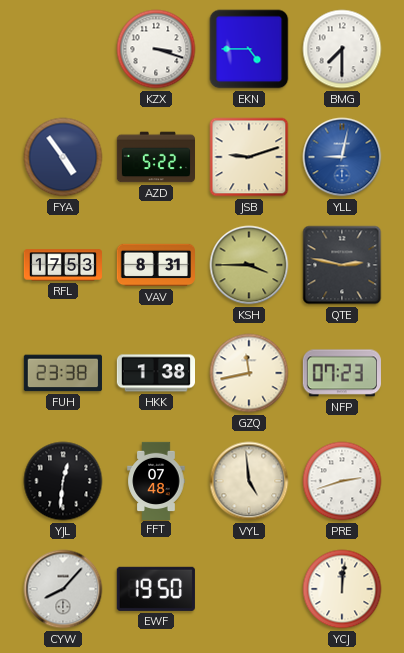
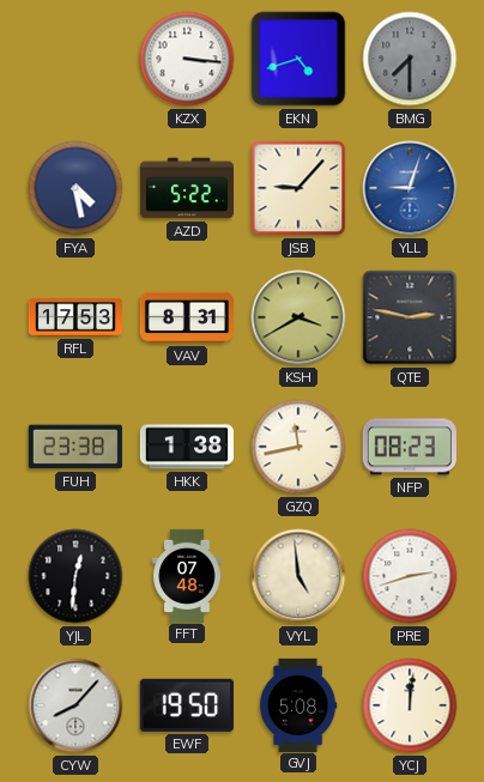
KZX: 3:18 -> 3:16
EKN: 4:45 -> 4:42
BMG dial: white -> grey
FYA: 4:54 -> 4:28
JSB: 9:12 -> 9:07
YLL: 9:02 -> 9:03
KSH: 3:45 -> 3:40
NFP: 07:23 -> 08:23
GVJ: none -> 5:08
